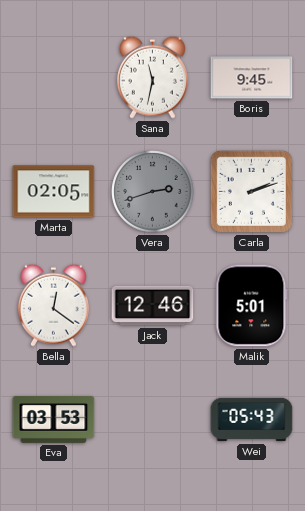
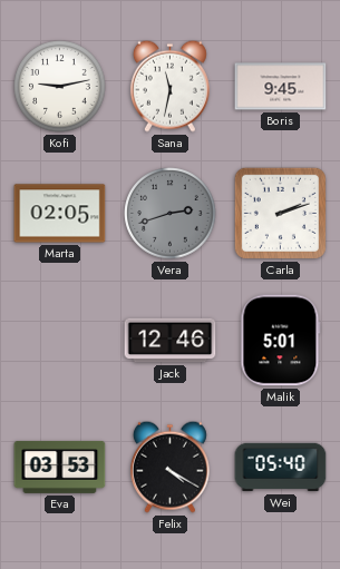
Kofi: none -> 9:13
Bella: 12:21 -> none
Felix: none -> 4:20
Wei: 05:43 -> 05:40
